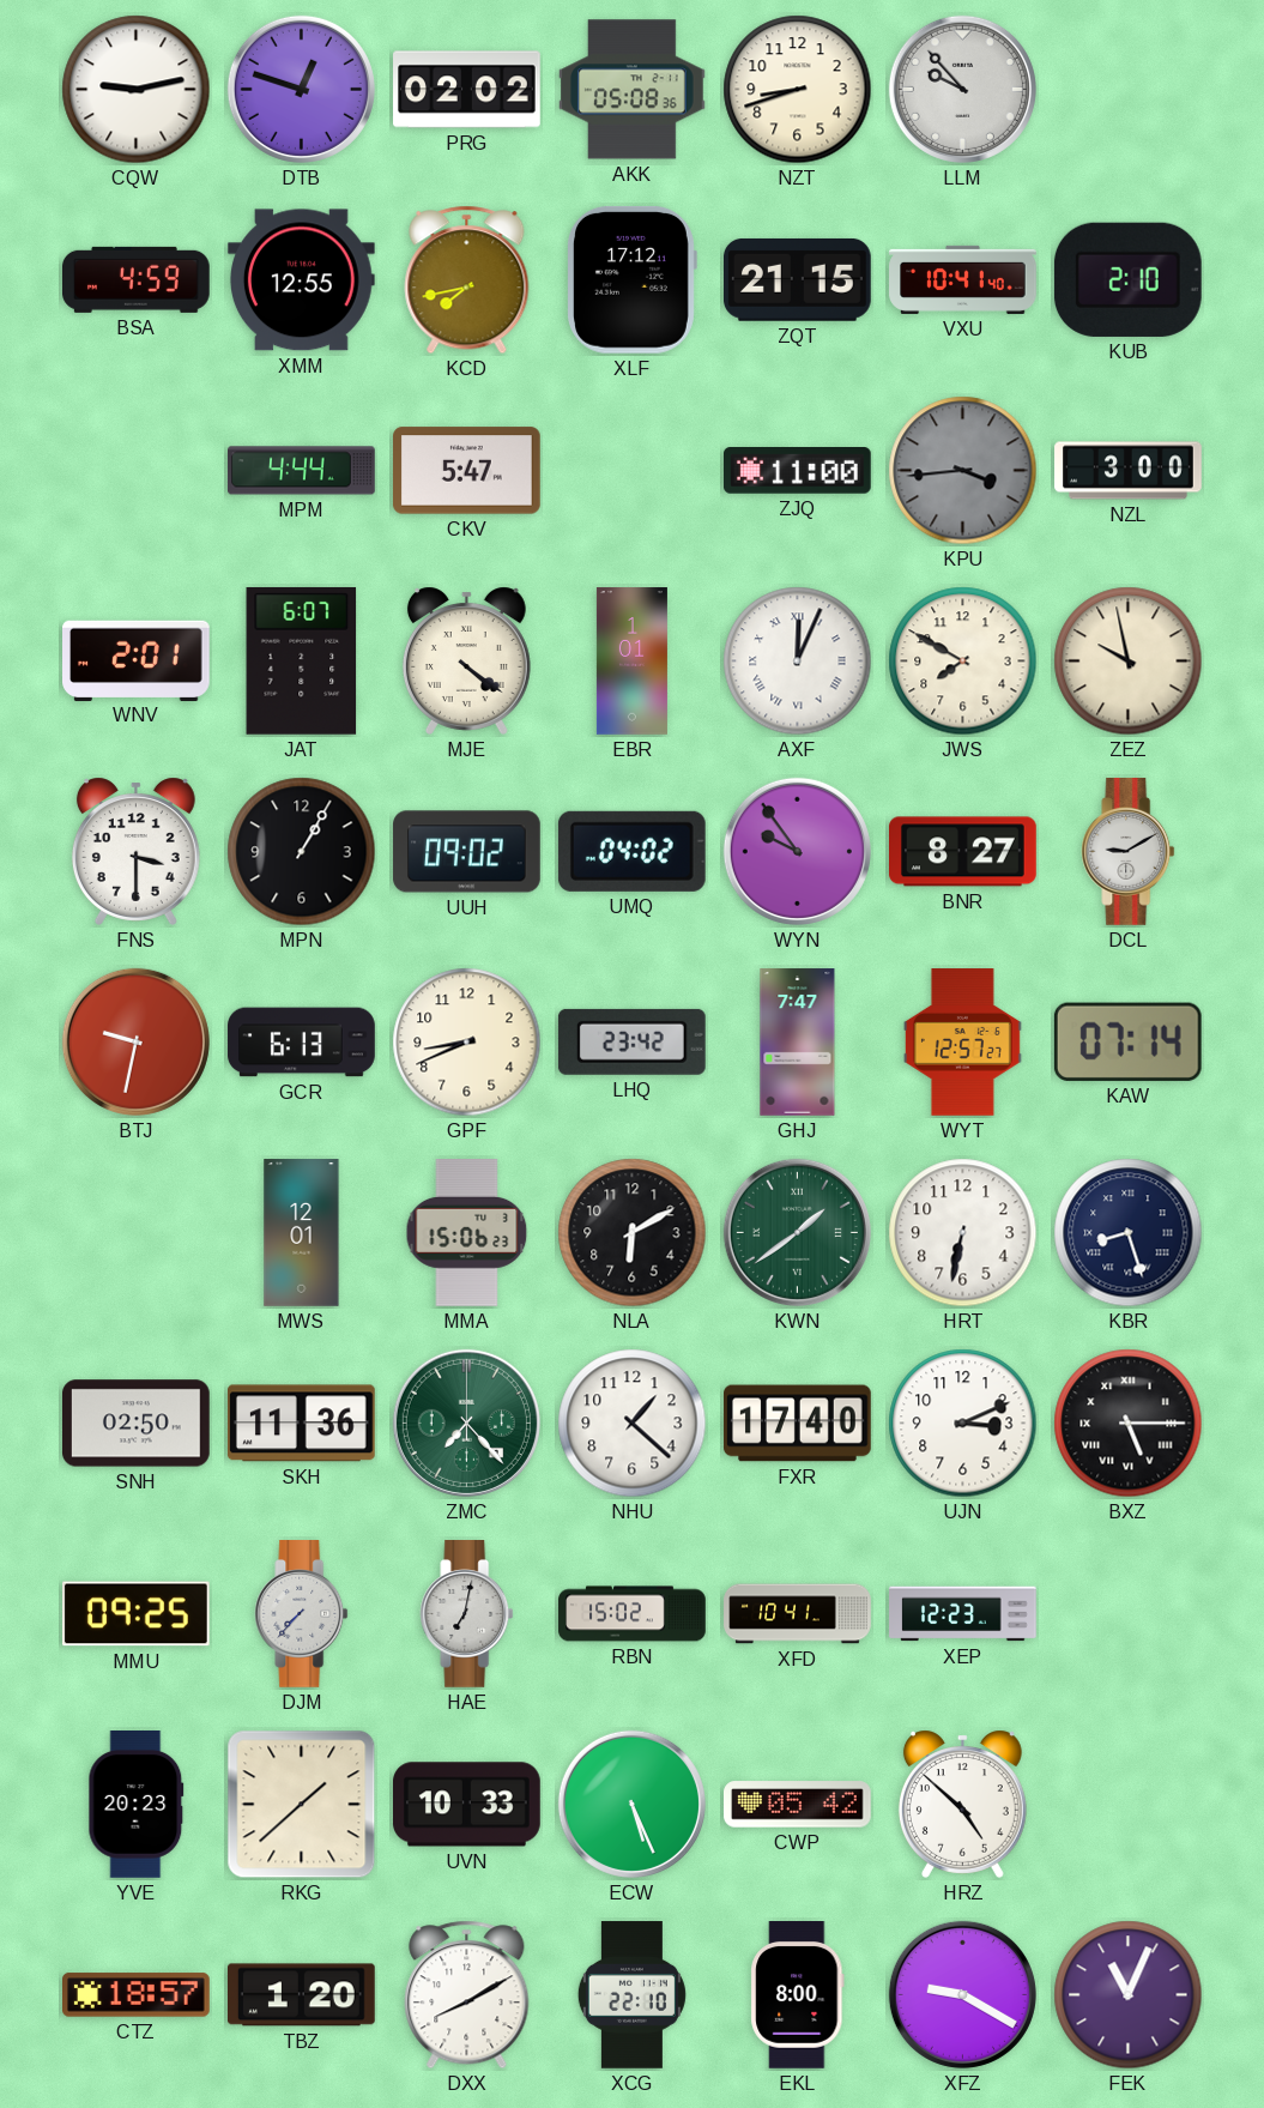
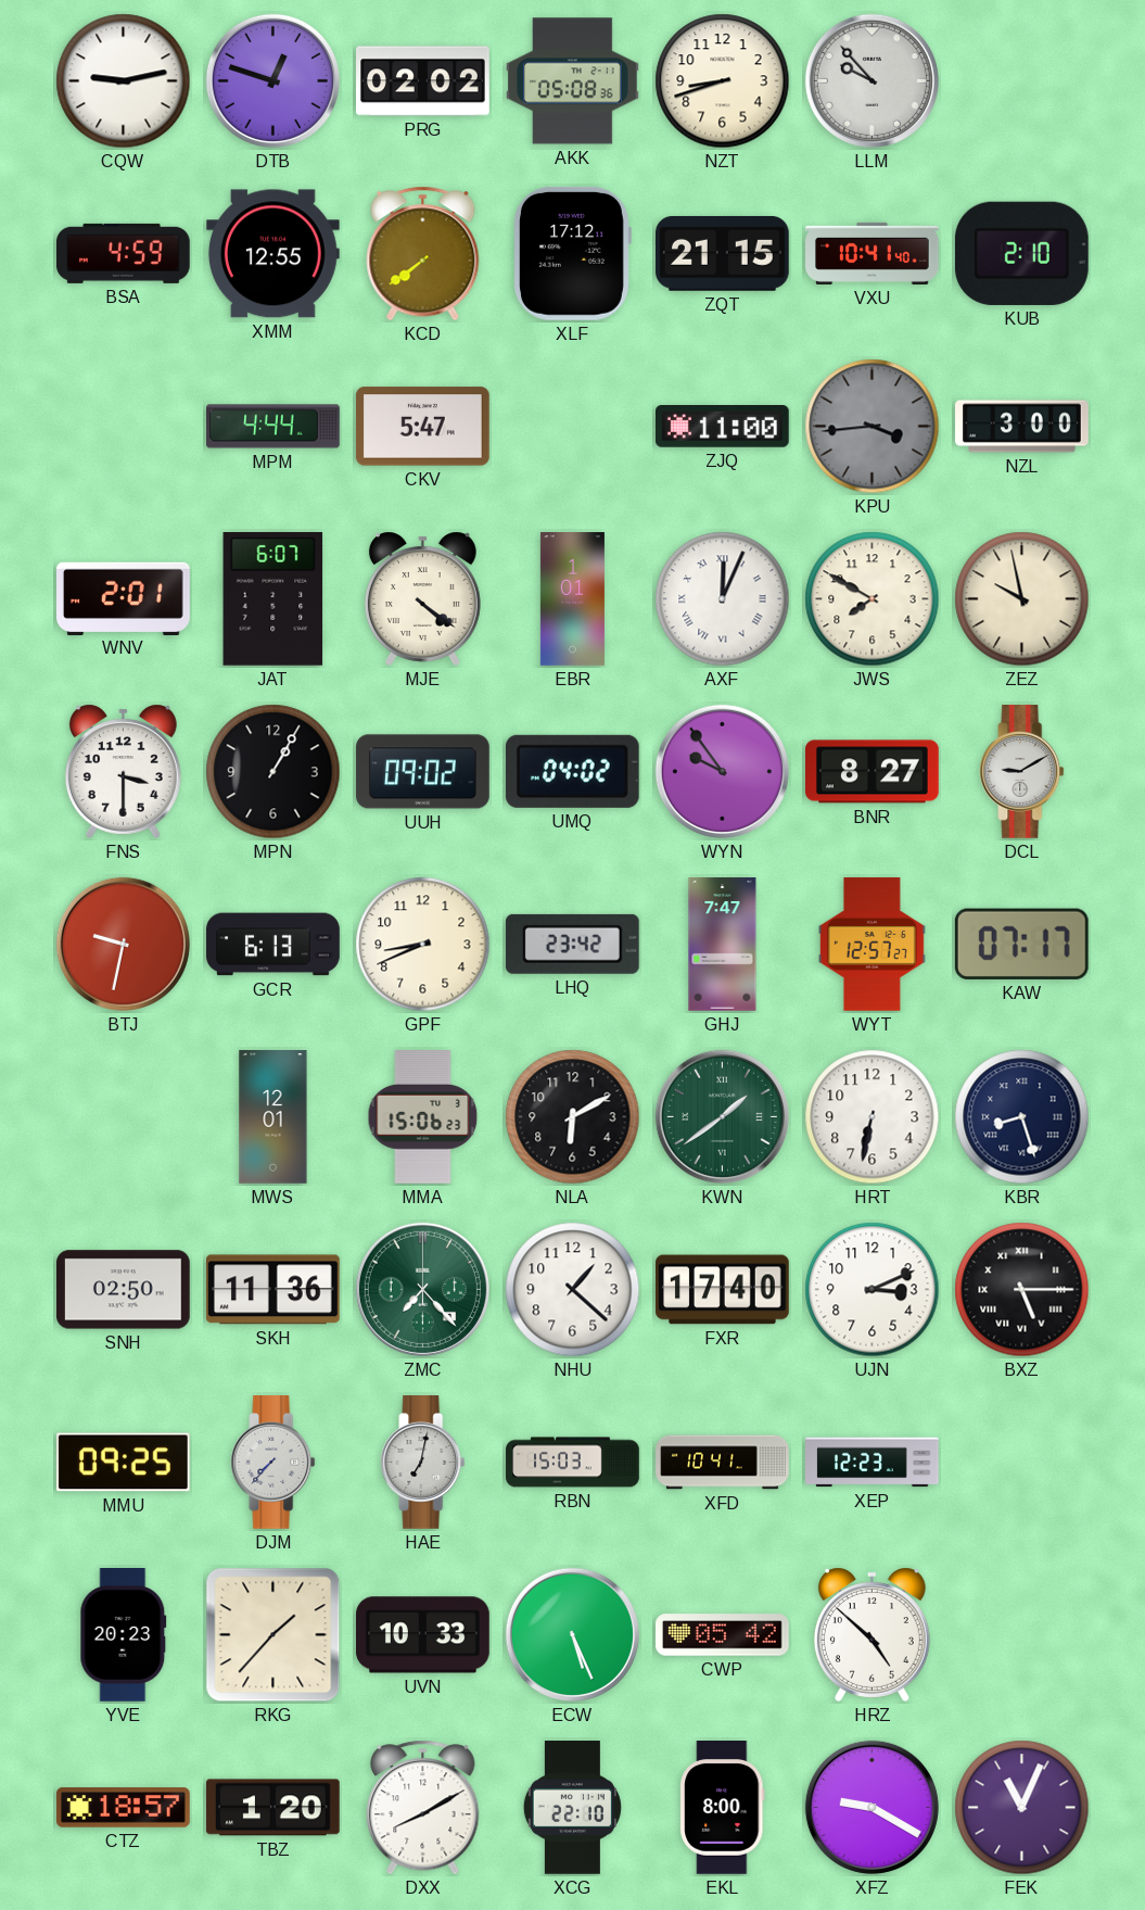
KCD: 7:43 -> 7:39
KAW: 07:14 -> 07:17
RBN: 15:02 -> 15:03
RKG: 1:38 -> 1:37
